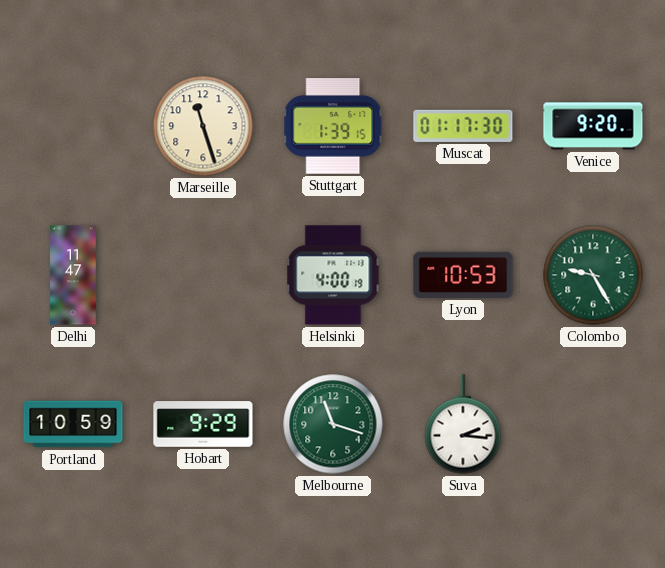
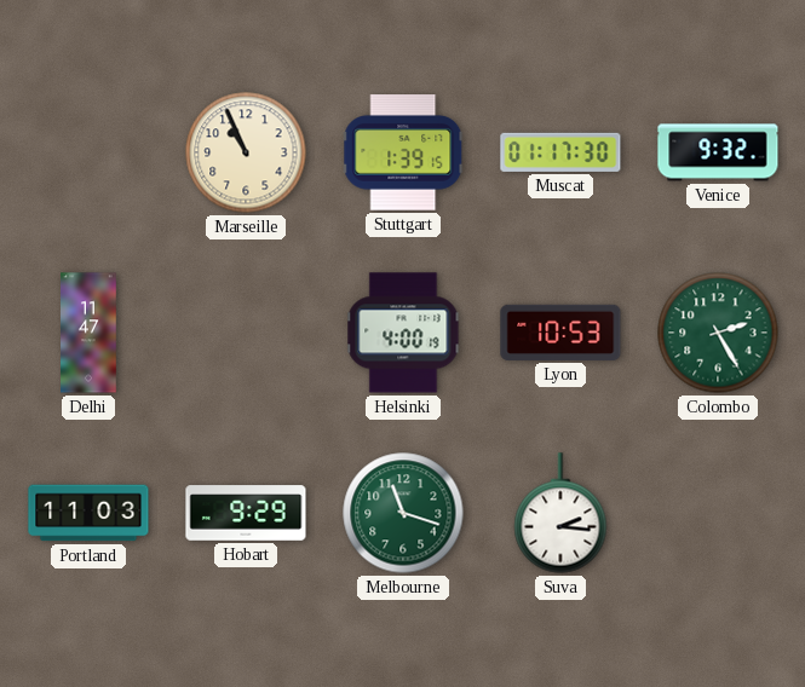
Marseille: 11:27 -> 10:56
Venice: 9:20 -> 9:32
Colombo: 9:25 -> 2:25
Portland: 10:59 -> 11:03
